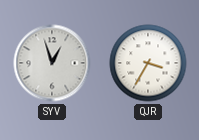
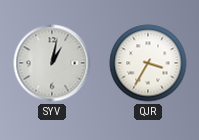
SYV: 12:57 -> 1:02
